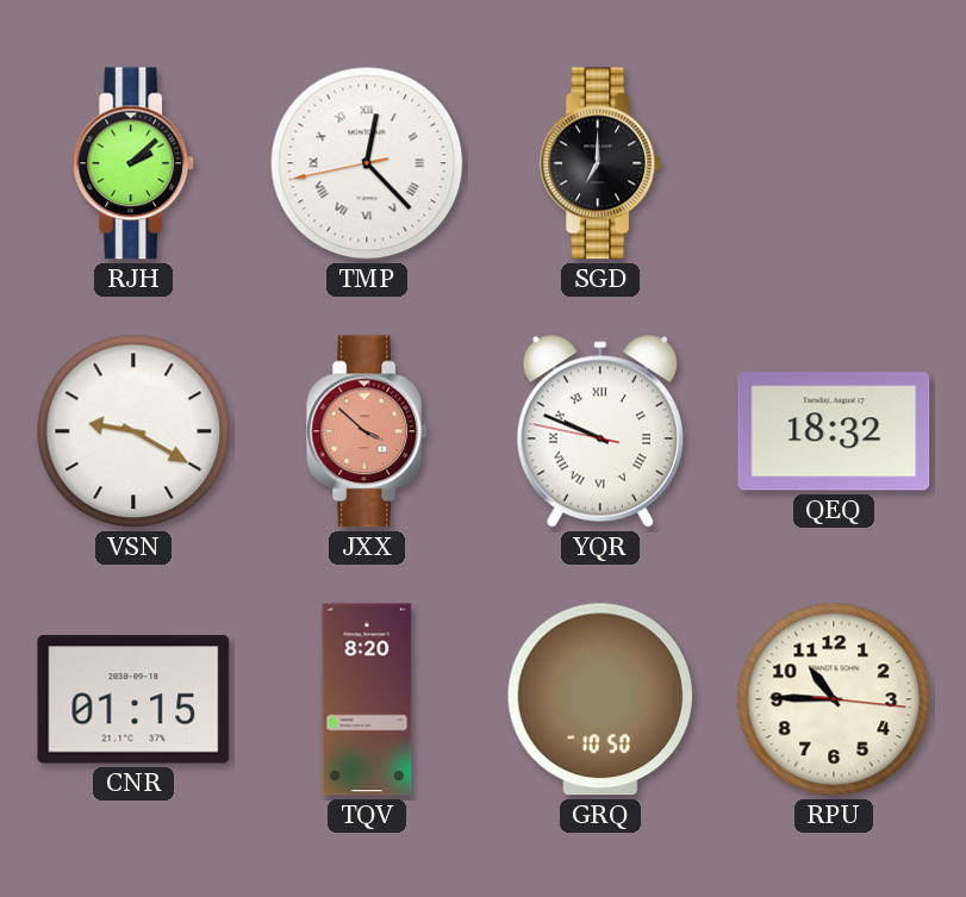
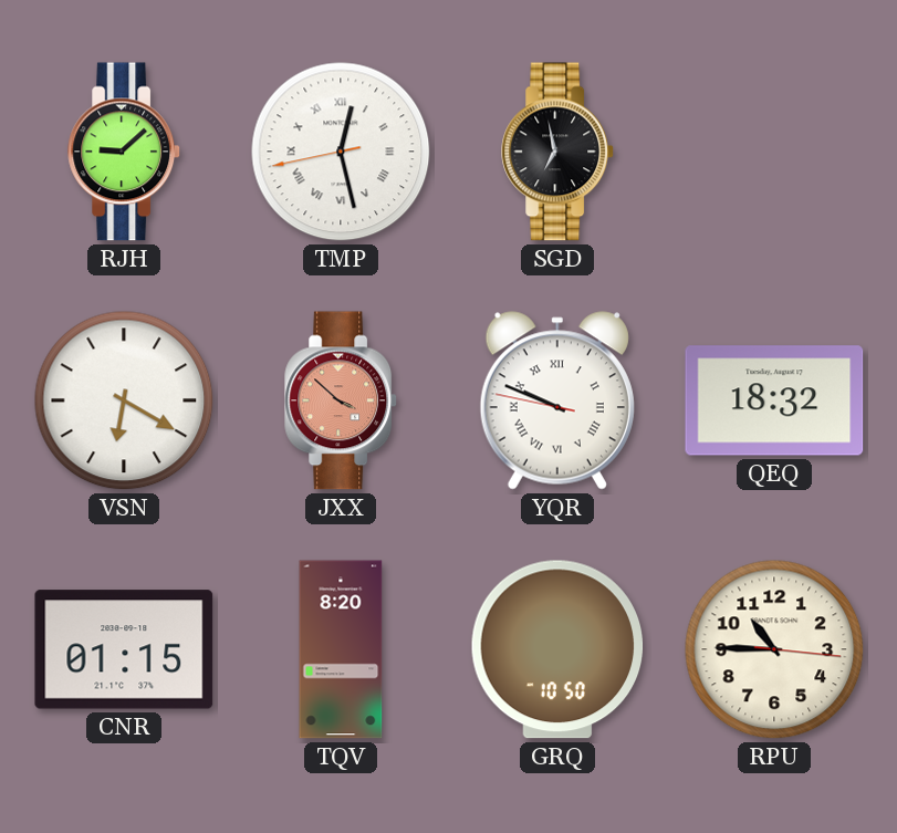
RJH: 2:08 -> 9:08
TMP: 12:22 -> 12:27
SGD: 7:00 -> 6:58
VSN: 9:20 -> 6:20
